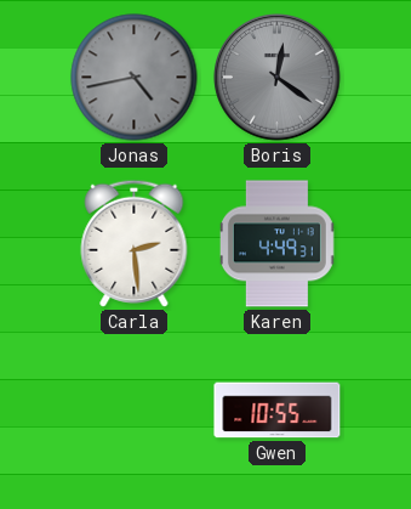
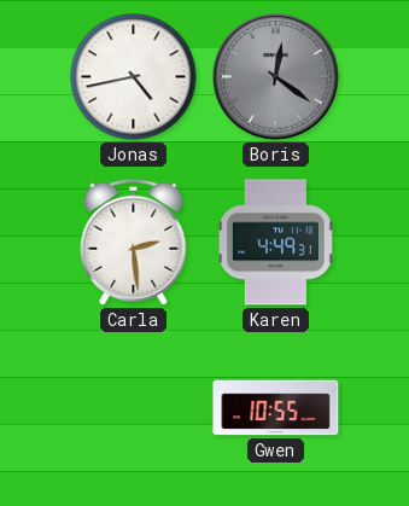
Jonas dial: grey -> white
